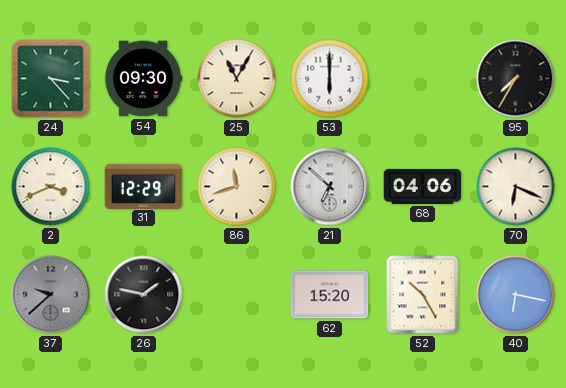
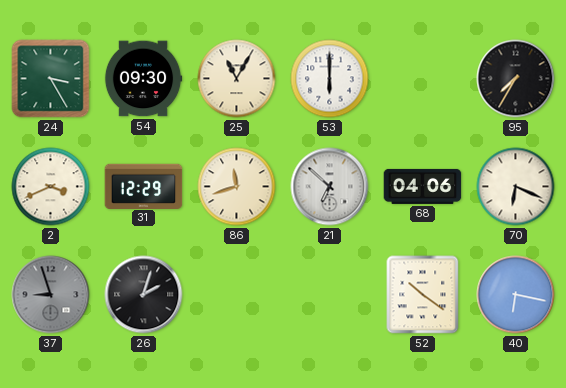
24: 3:23 -> 3:25
37: 9:38 -> 8:57
26: 1:47 -> 2:03
62: 15:20 -> none
52: 10:25 -> 10:21
